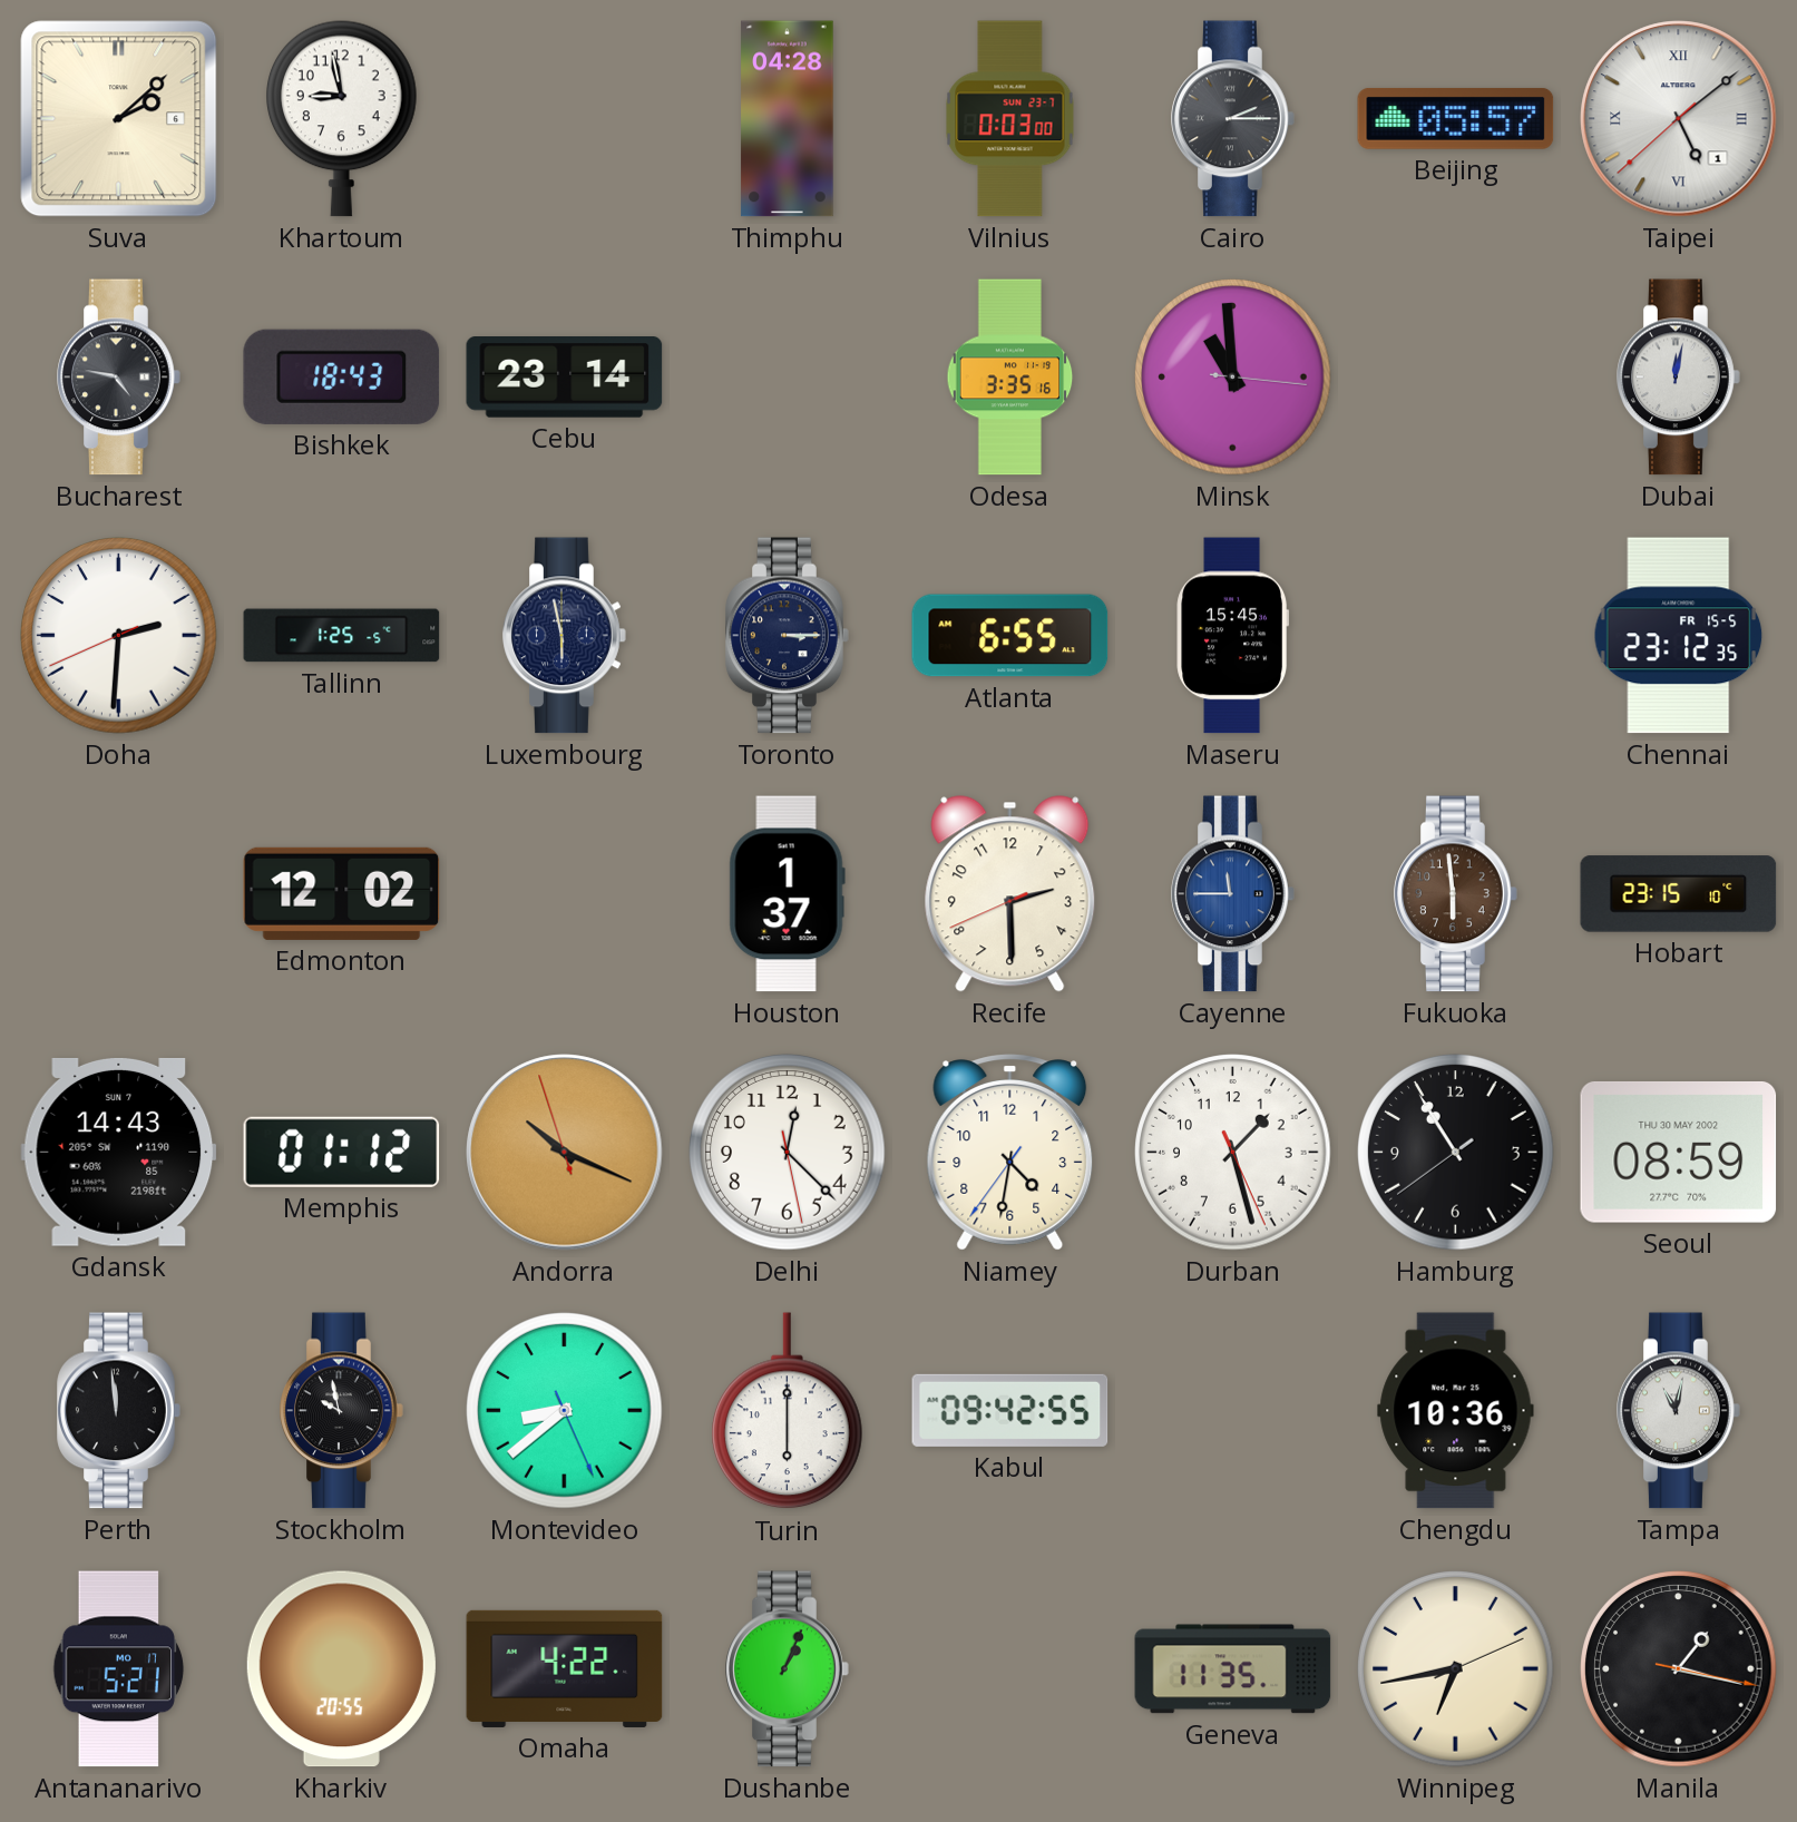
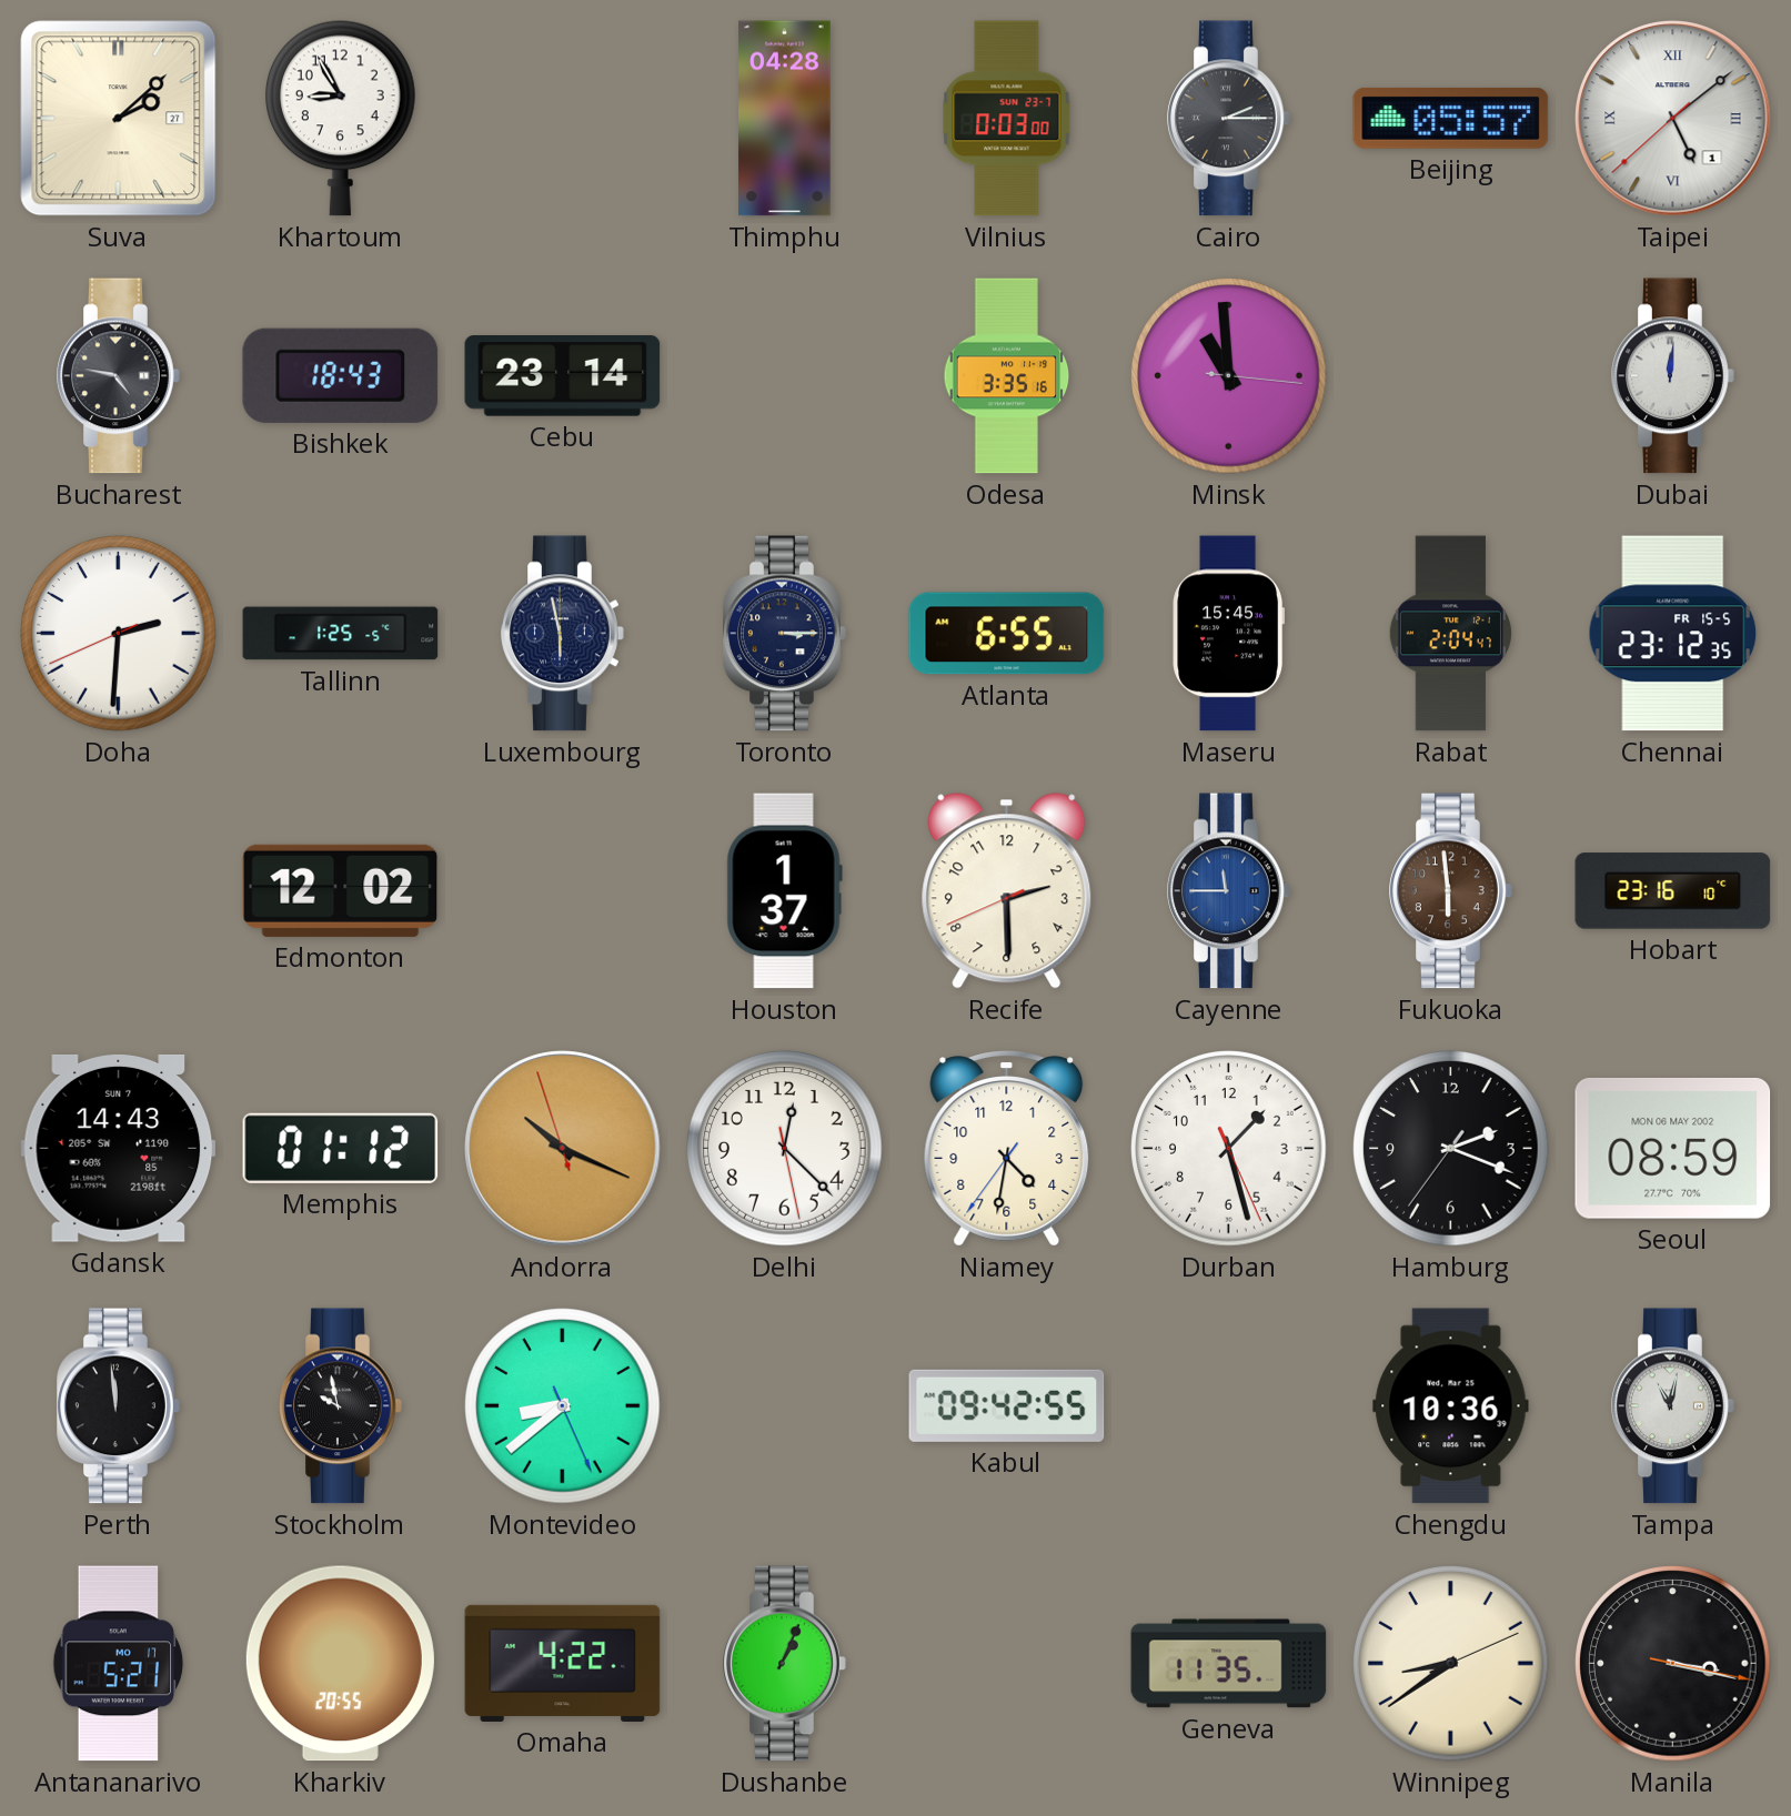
Suva date: 6 -> 27
Khartoum: 8:58 -> 8:55
Dubai: 12:02 -> 12:01
Rabat: none -> 2:04
Hobart: 23:15 -> 23:16
Hamburg: 10:54 -> 2:18
Seoul date: THU 30 MAY 2002 -> MON 06 MAY 2002
Turin: 6:00 -> none
Winnipeg: 6:43 -> 8:39
Manila: 1:17 -> 3:17
